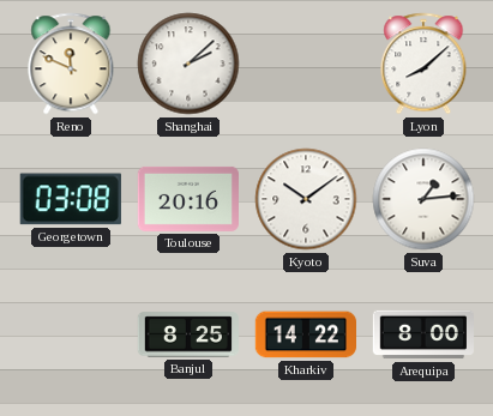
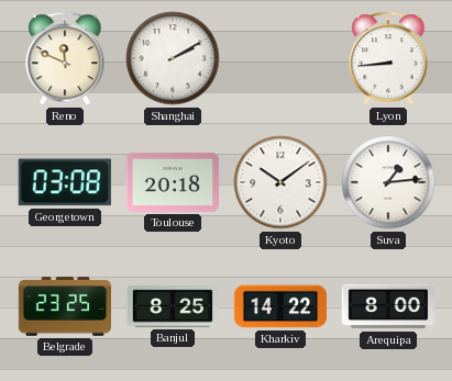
Shanghai: 2:08 -> 2:10
Lyon: 8:08 -> 8:44
Toulouse: 20:16 -> 20:18
Belgrade: none -> 23:25
